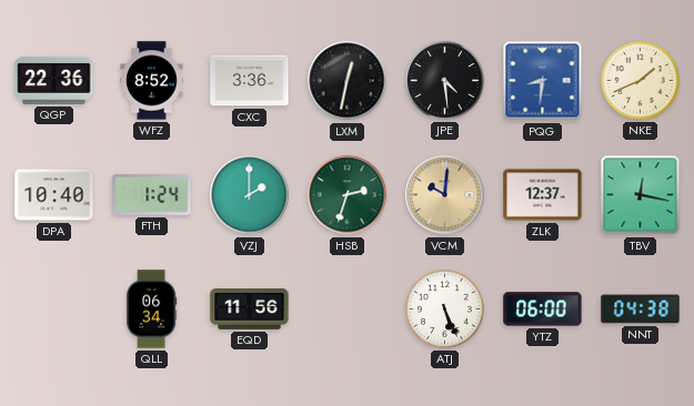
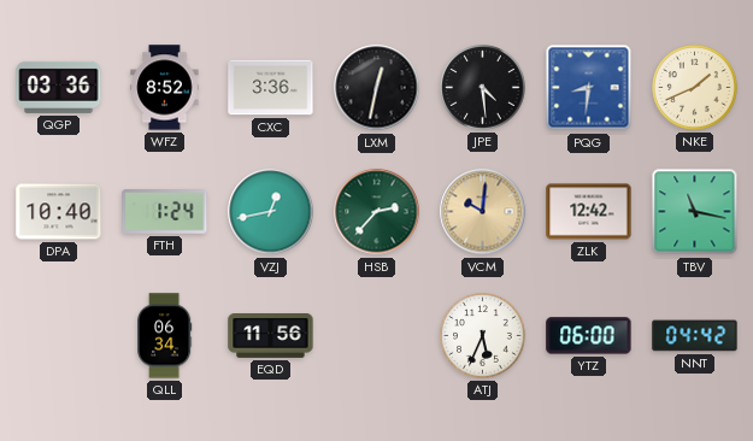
QGP: 22:36 -> 03:36
VZJ: 2:00 -> 12:43
HSB: 2:33 -> 2:37
ZLK: 12:37 -> 12:42
TBV: 12:17 -> 11:17
ATJ: 5:26 -> 5:34
NNT: 04:38 -> 04:42
